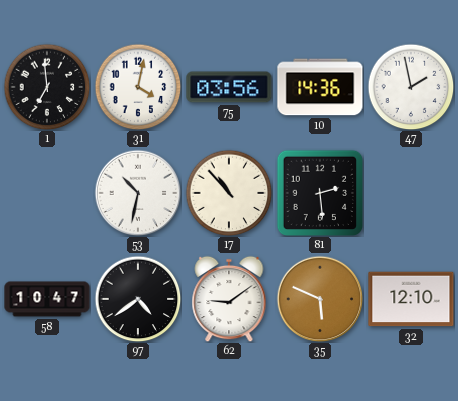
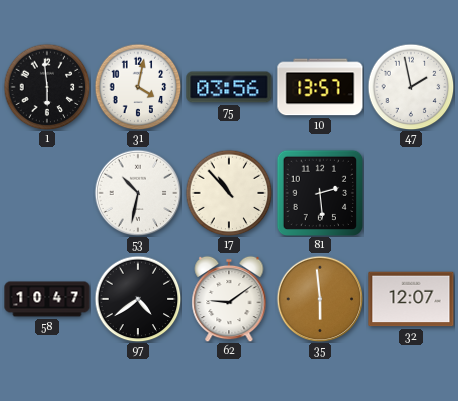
1: 6:59 -> 5:59
10: 14:36 -> 13:57
35: 5:49 -> 5:59
32: 12:10 -> 12:07
